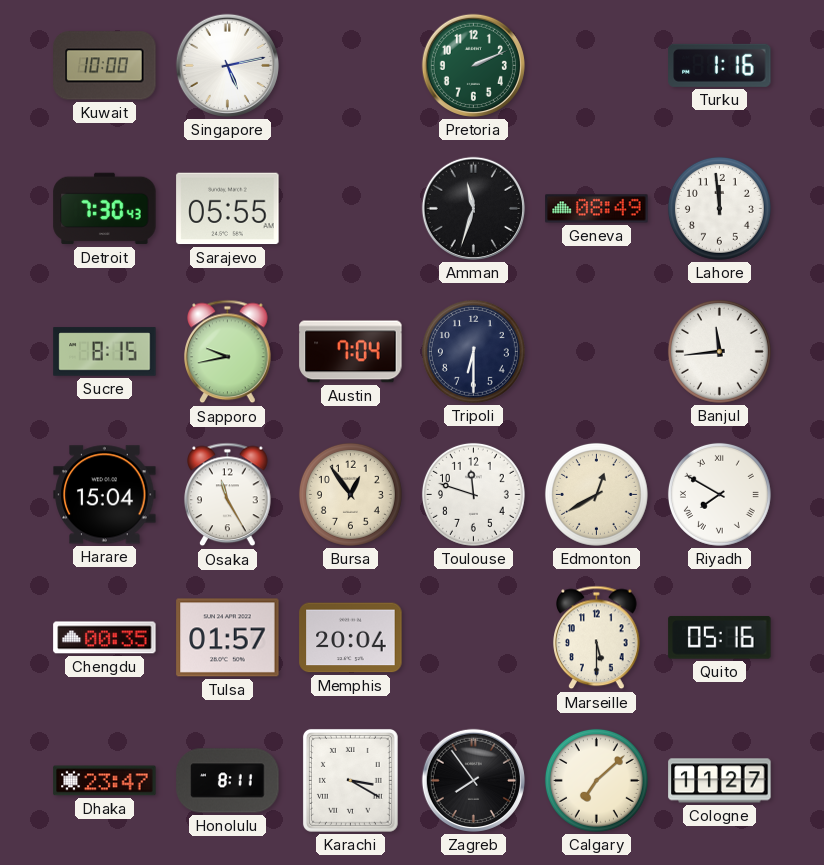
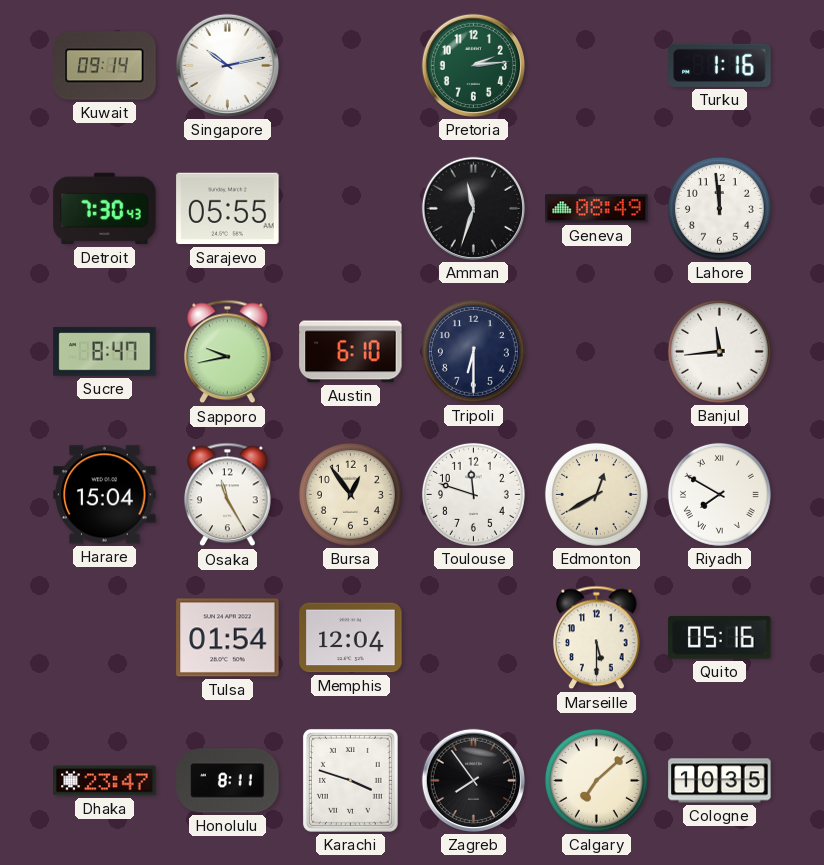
Kuwait: 10:00 -> 09:14
Singapore: 5:13 -> 10:13
Pretoria: 2:11 -> 2:14
Sucre: 8:15 -> 8:47
Austin: 7:04 -> 6:10
Chengdu: 00:35 -> none
Tulsa: 01:57 -> 01:54
Memphis: 20:04 -> 12:04
Karachi: 3:20 -> 3:48
Cologne: 11:27 -> 10:35
